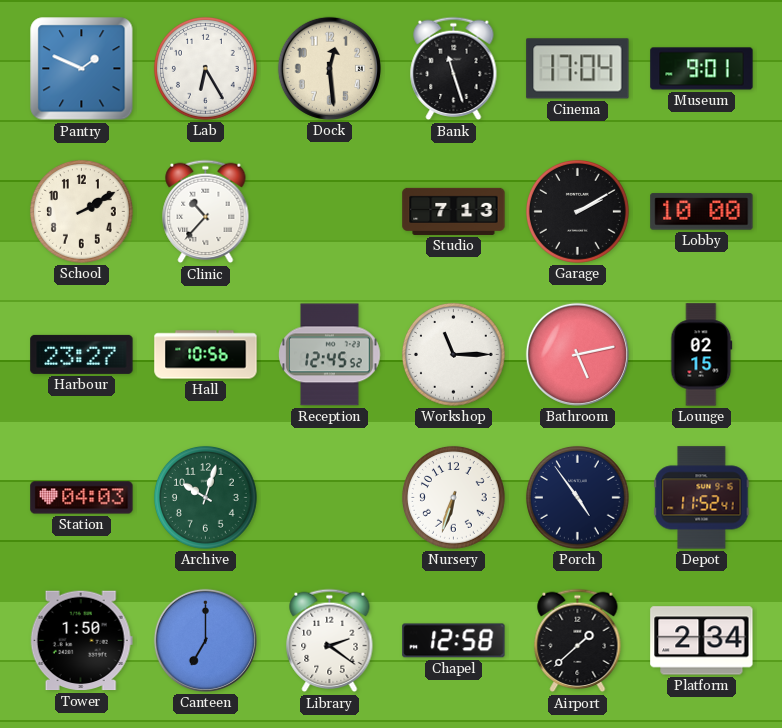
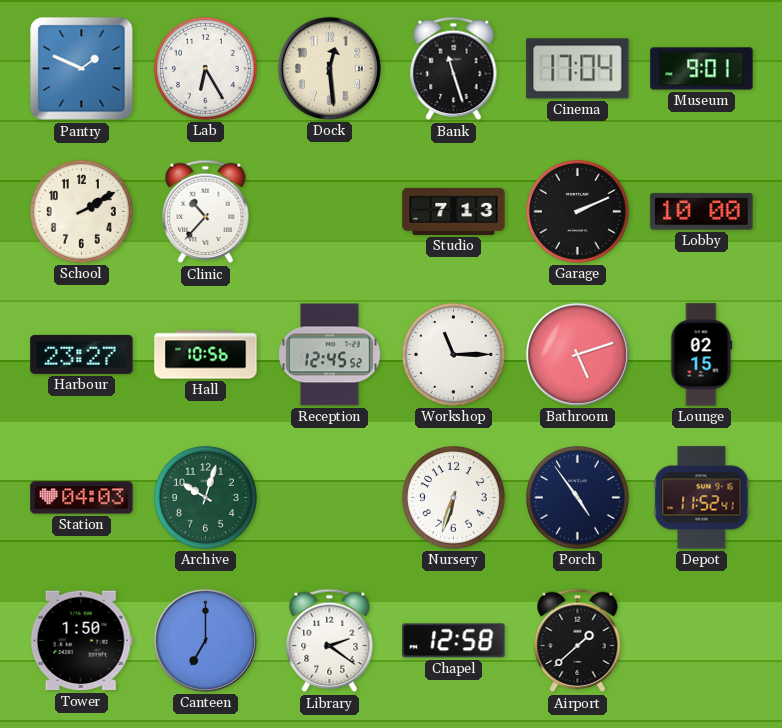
Garage: 2:10 -> 2:11
Bathroom: 5:13 -> 5:12
Platform: 2:34 -> none
